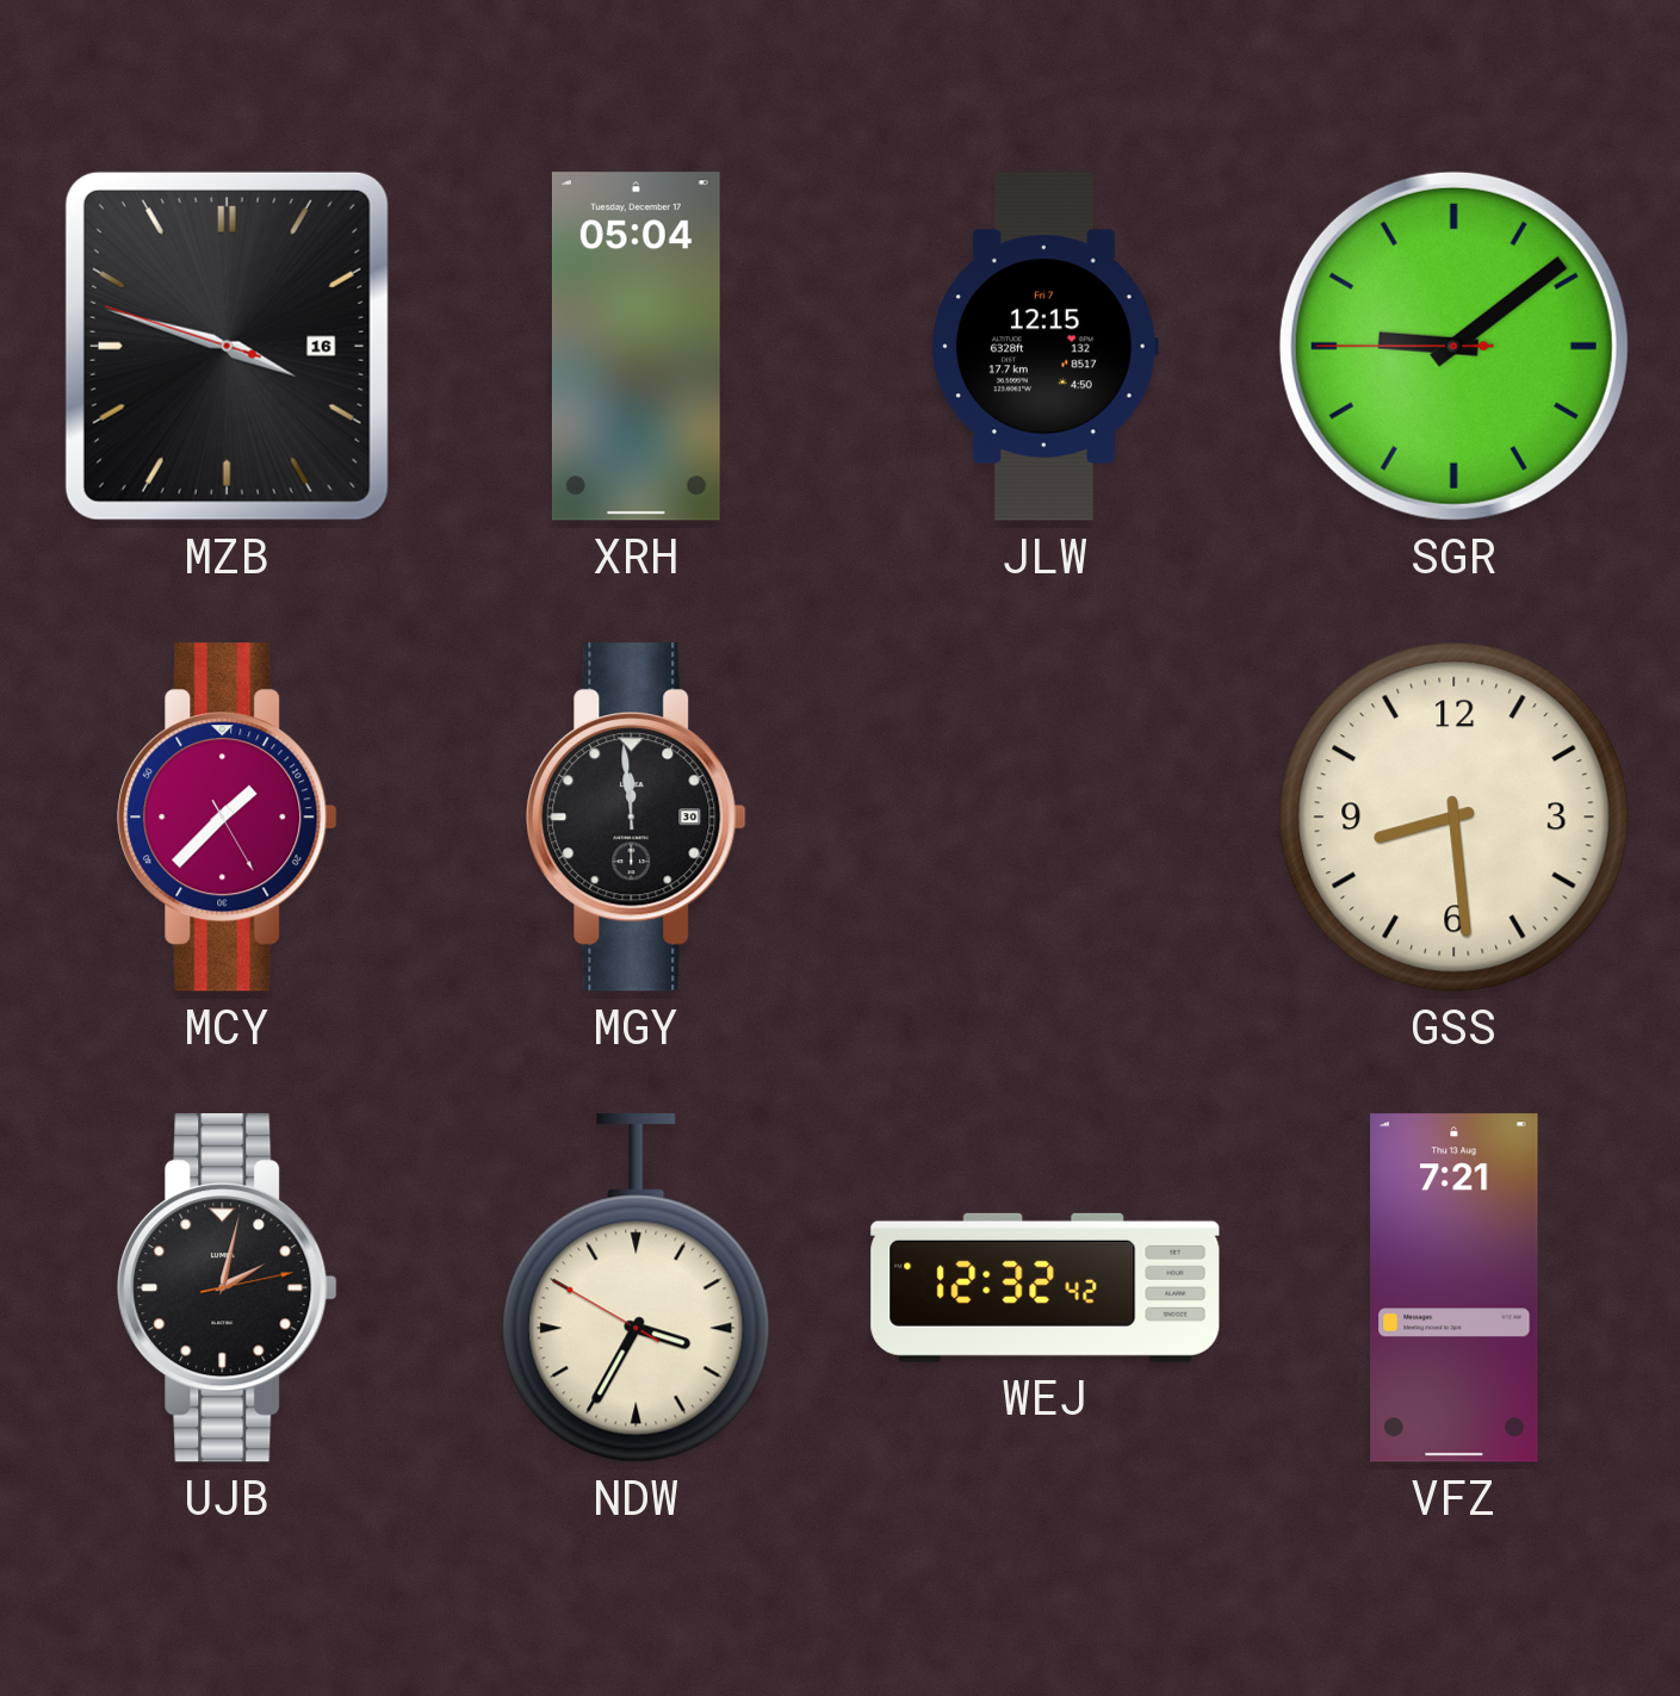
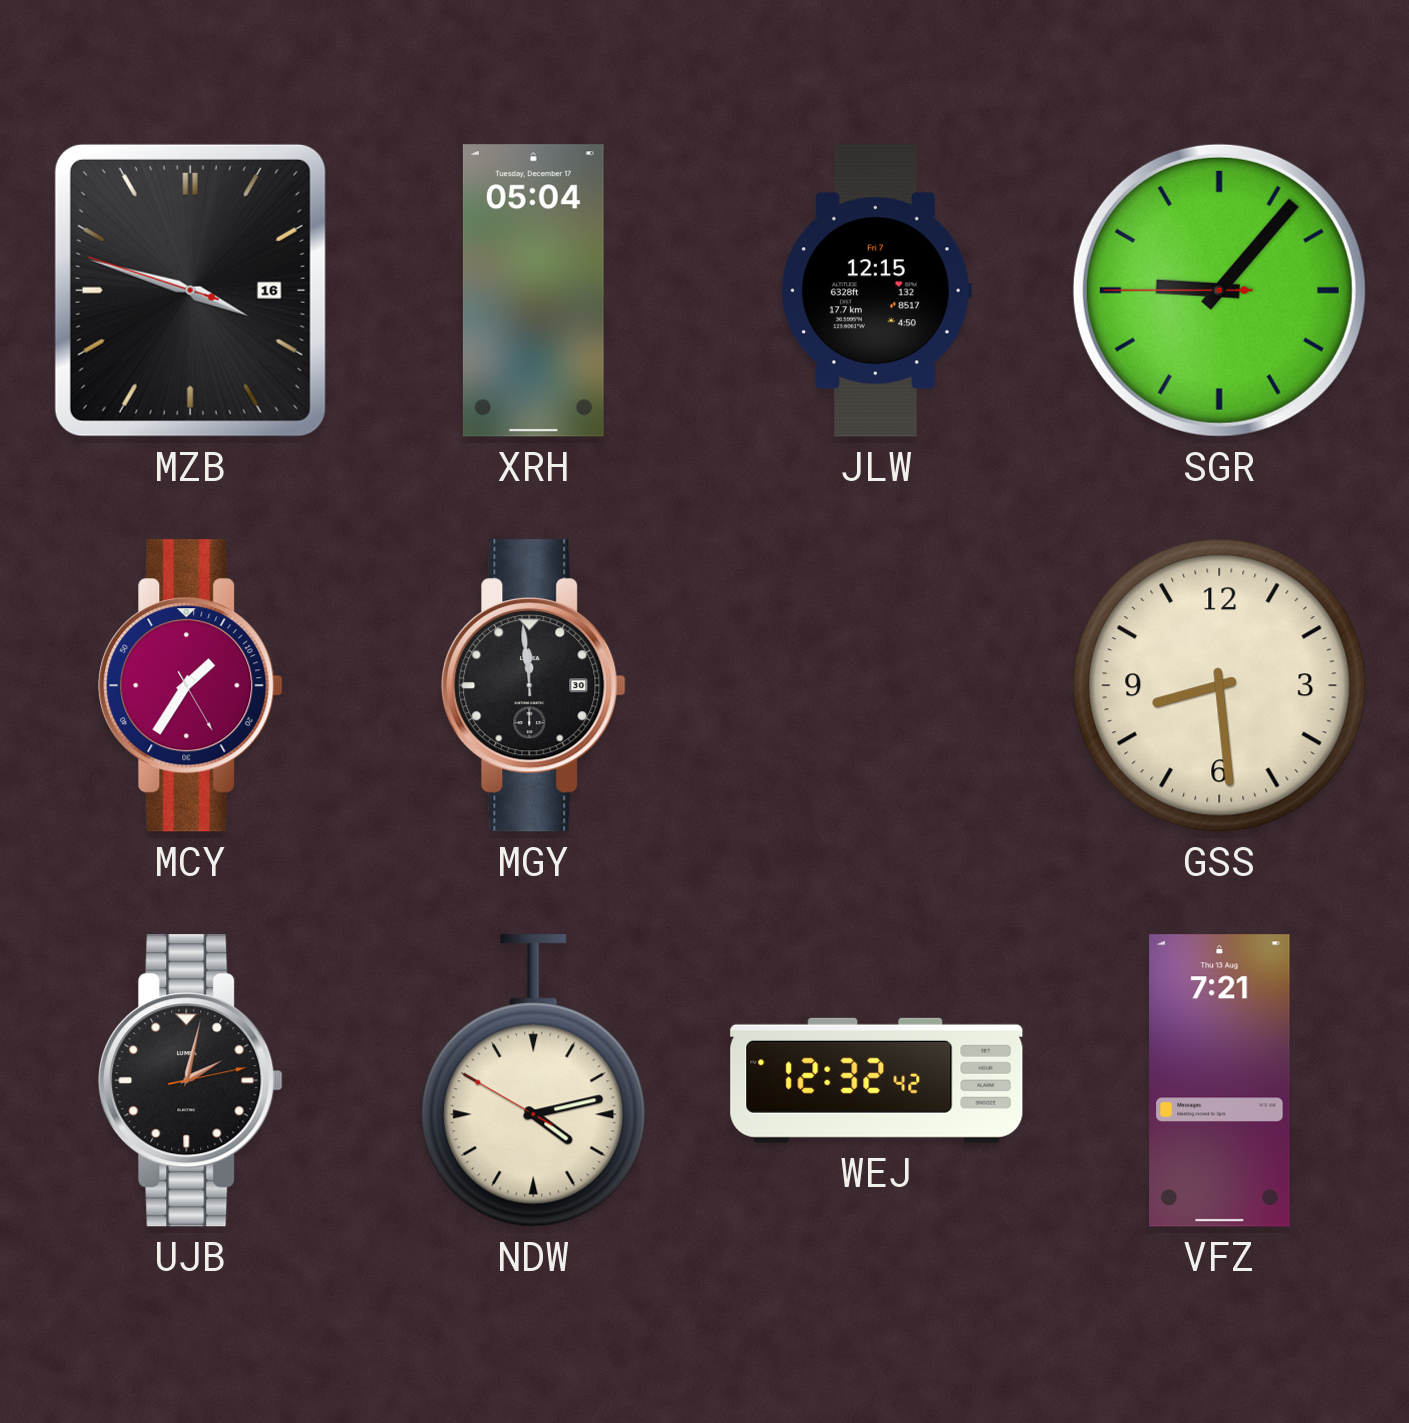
SGR: 9:08 -> 9:06
MCY: 1:37 -> 1:35
NDW: 3:34 -> 4:12
